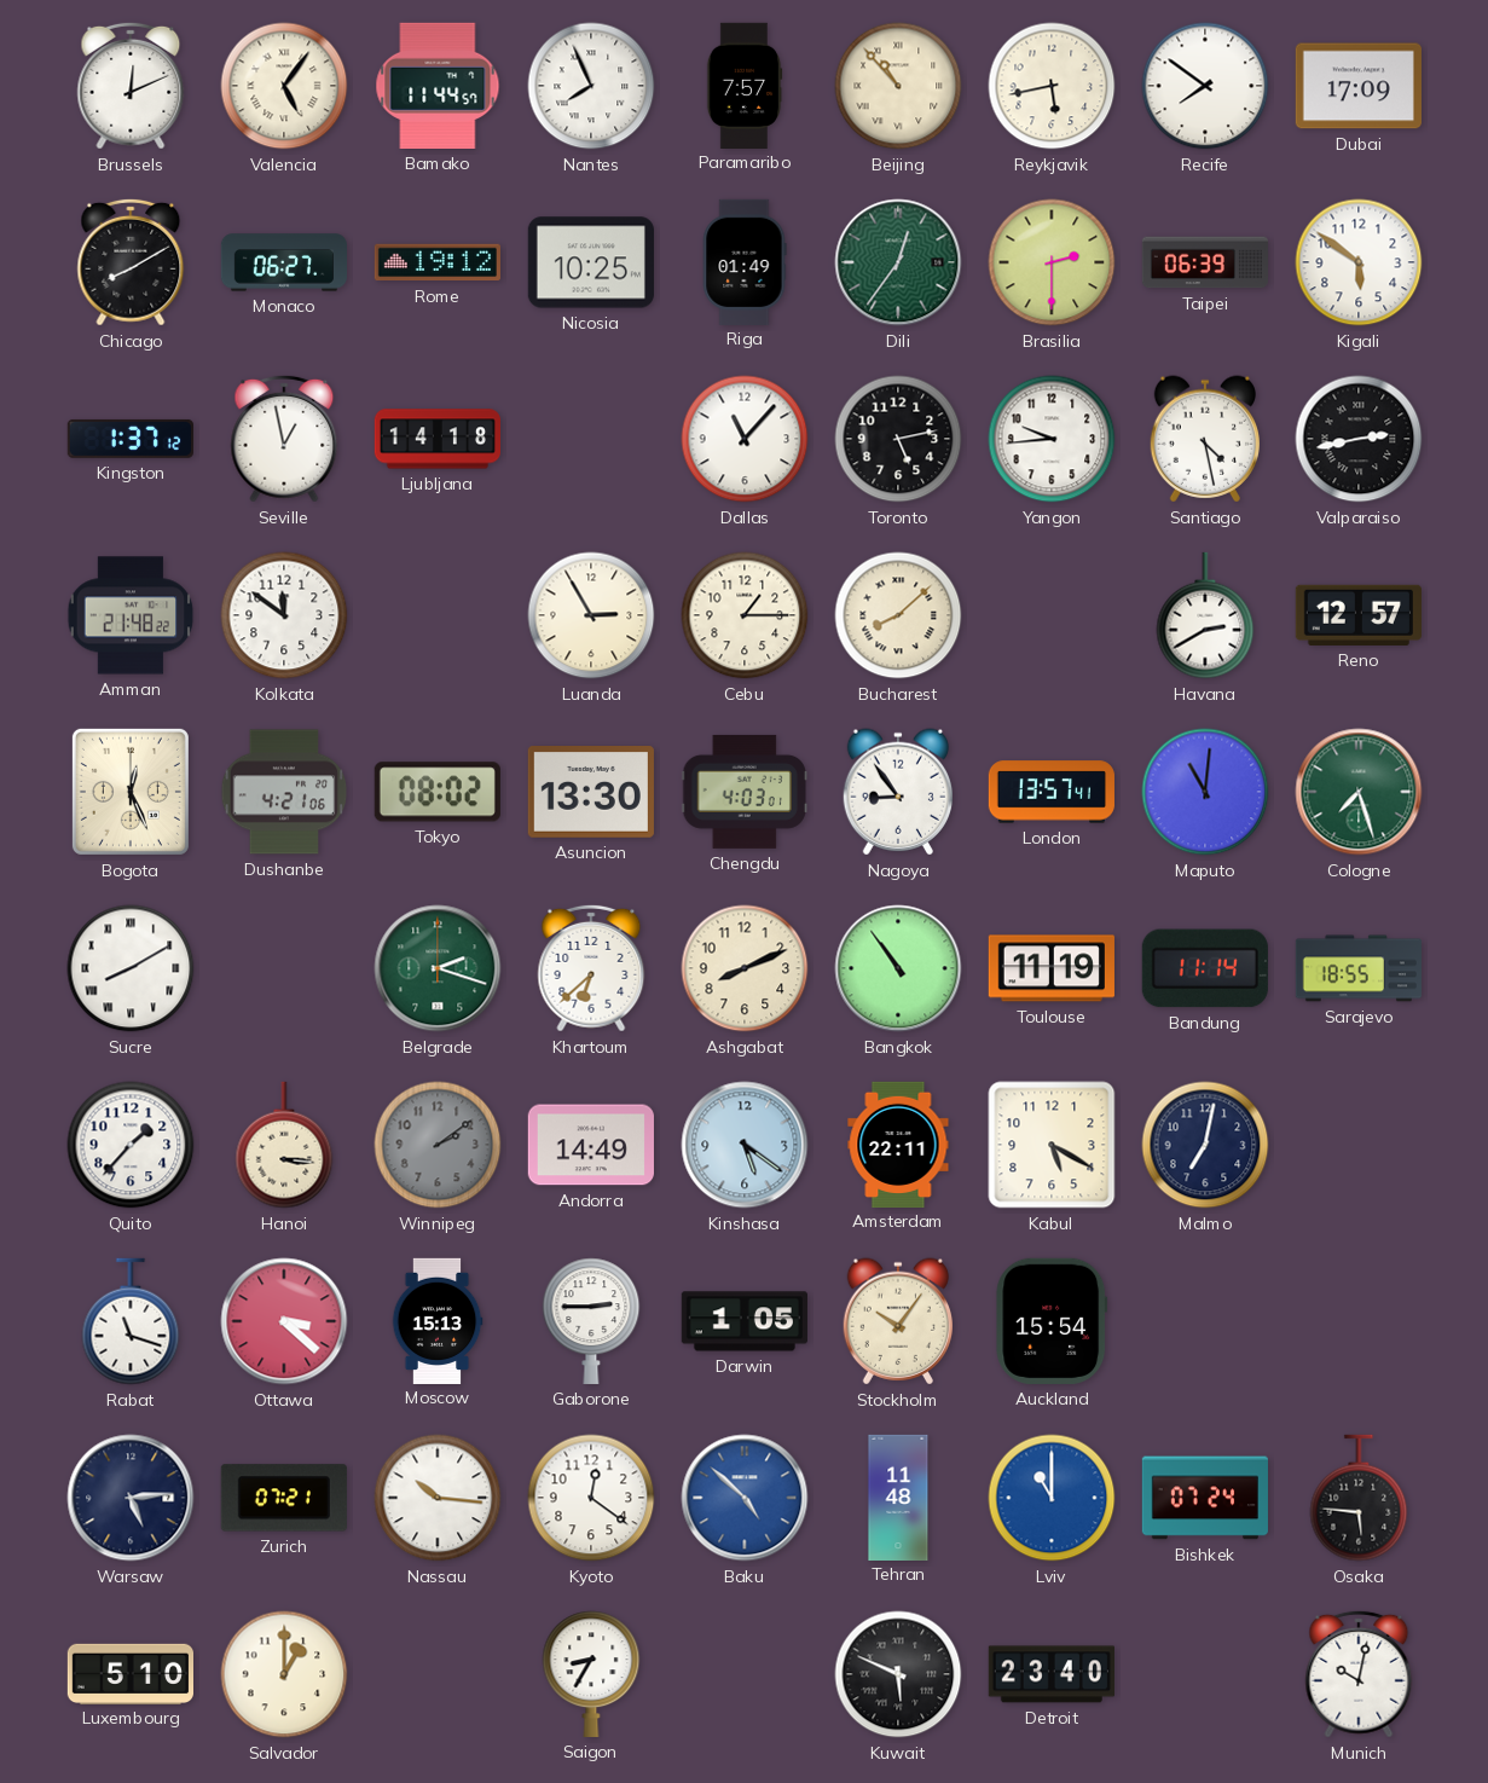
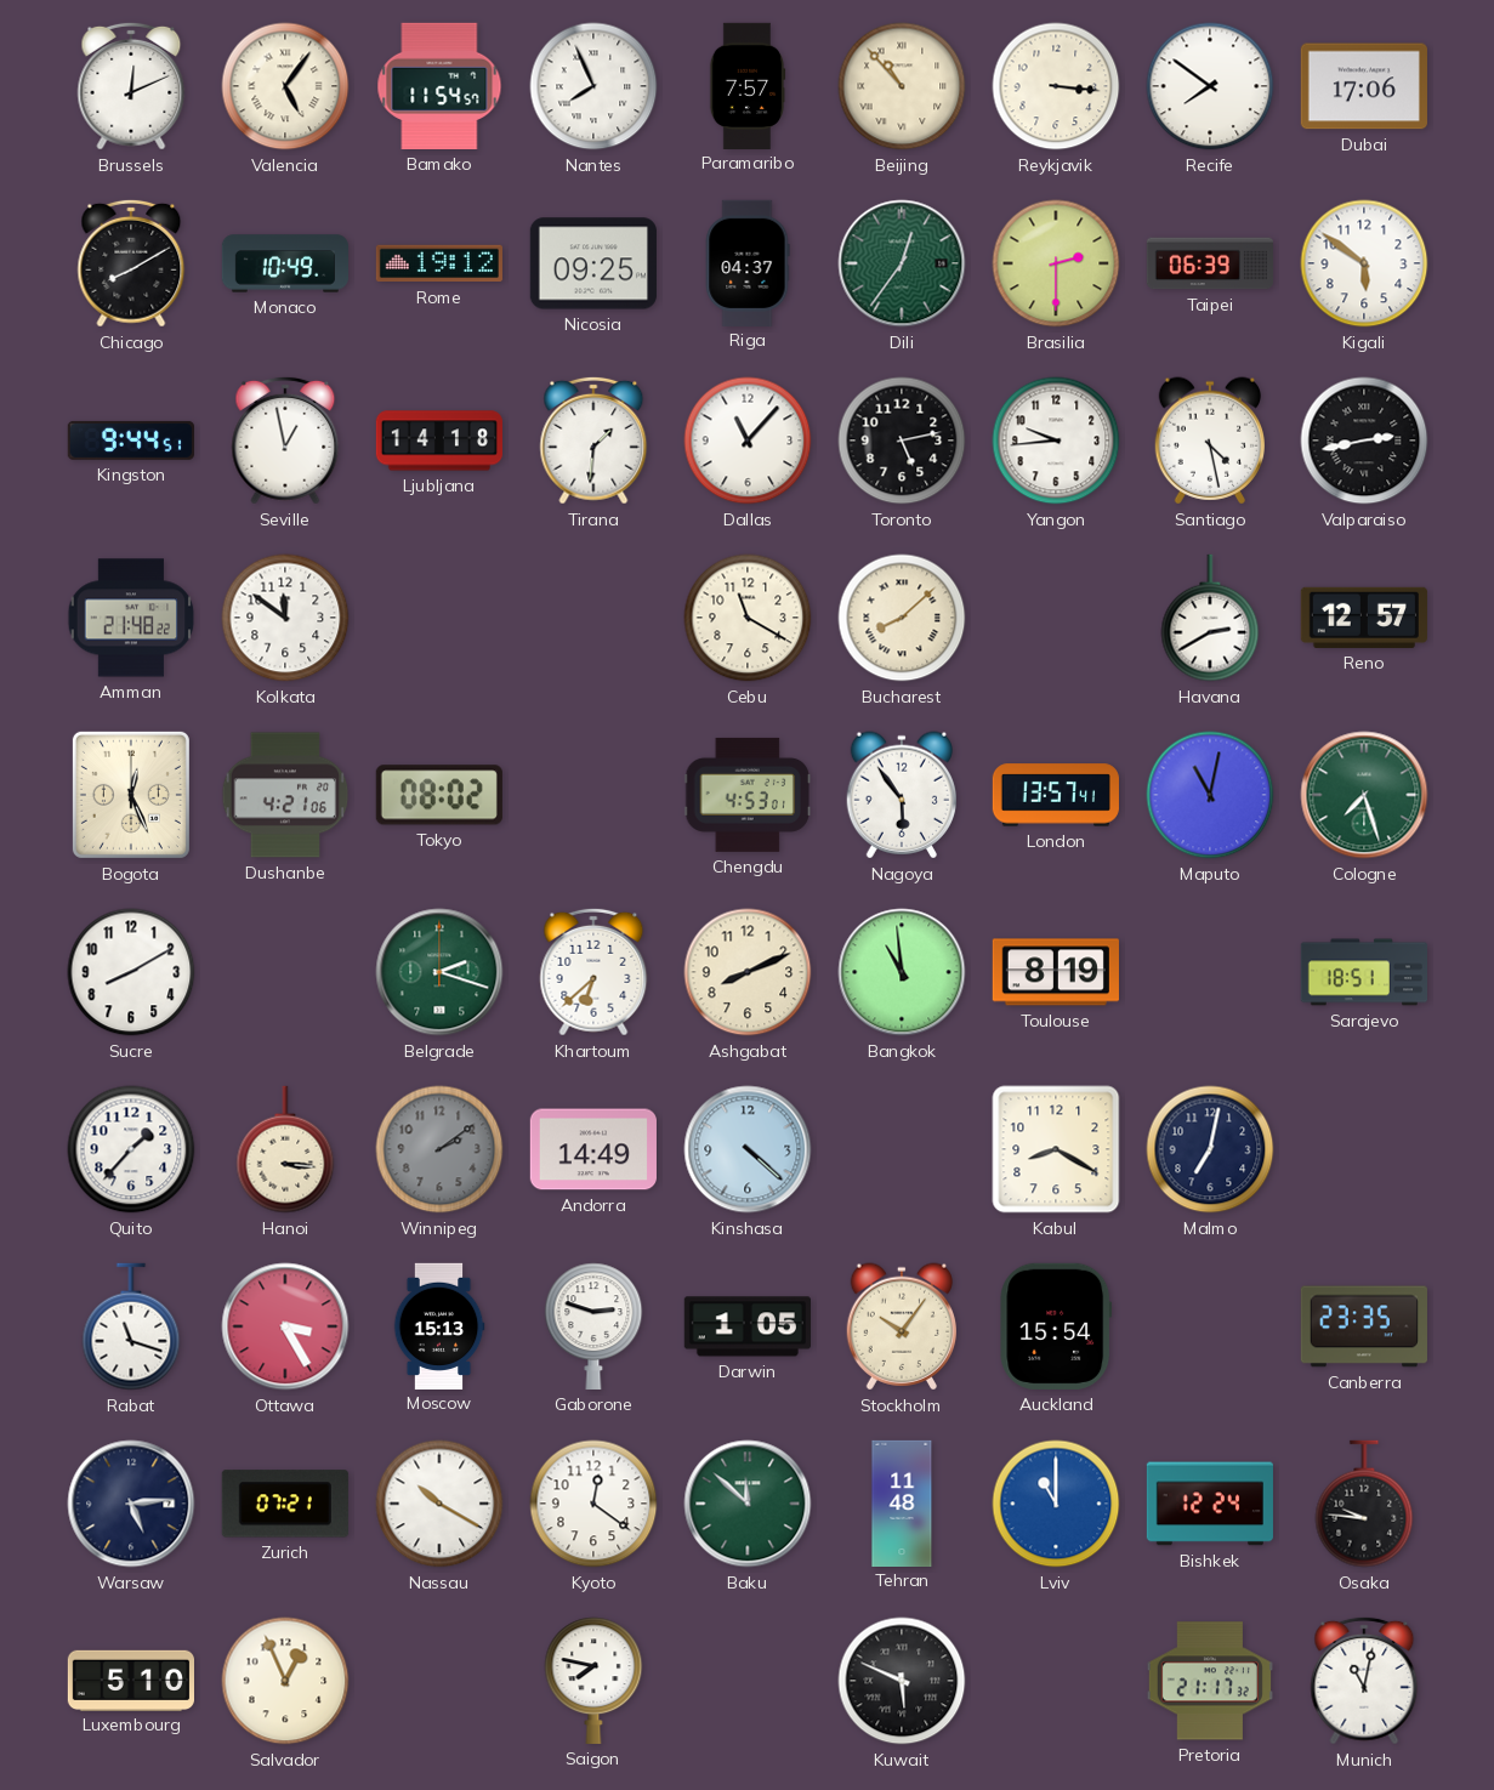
Bamako: 11:44 -> 11:54
Reykjavik: 5:43 -> 3:16
Dubai: 17:09 -> 17:06
Monaco: 06:27 -> 10:49
Nicosia: 10:25 -> 09:25
Riga: 01:49 -> 04:37
Kingston: 1:37 -> 9:44
Tirana: none -> 1:31
Luanda: 2:55 -> none
Cebu: 1:15 -> 11:20
Asuncion: 13:30 -> none
Chengdu: 4:03 -> 4:53
Nagoya: 8:54 -> 5:54
Maputo: 11:01 -> 11:02
Sucre numerals: Roman -> Arabic
Bangkok: 10:54 -> 10:59
Toulouse: 11:19 -> 8:19
Bandung: 11:14 -> none
Sarajevo: 18:55 -> 18:51
Kinshasa: 5:21 -> 4:22
Amsterdam: 22:11 -> none
Kabul: 5:20 -> 8:20
Ottawa: 3:22 -> 3:25
Gaborone: 2:45 -> 2:48
Canberra: none -> 23:35
Nassau: 10:16 -> 10:20
Baku: 4:52 -> 11:52
Baku dial: blue -> green
Bishkek: 07:24 -> 12:24
Osaka: 5:46 -> 9:46
Salvador: 1:00 -> 12:56
Saigon: 8:35 -> 7:47
Detroit: 23:40 -> none
Pretoria: none -> 21:17
Munich: 10:02 -> 11:02
